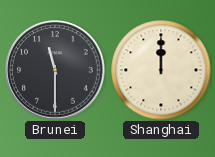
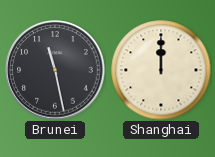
Brunei: 11:30 -> 11:28
